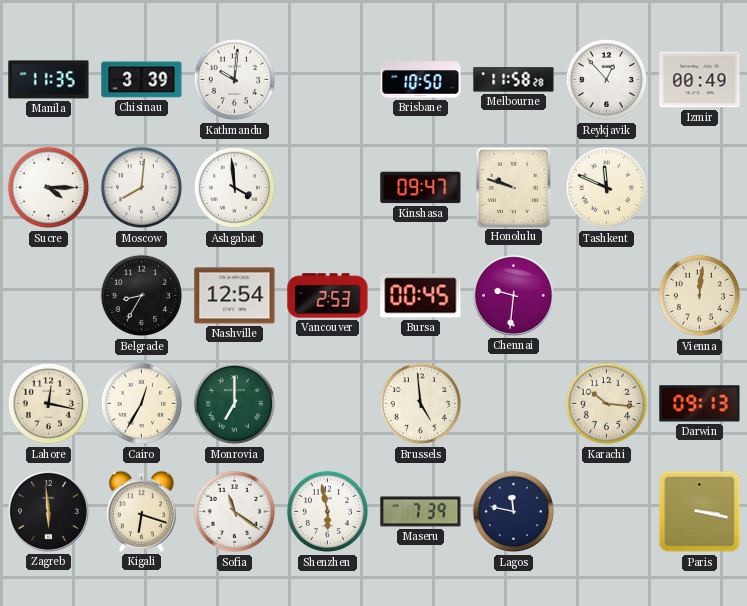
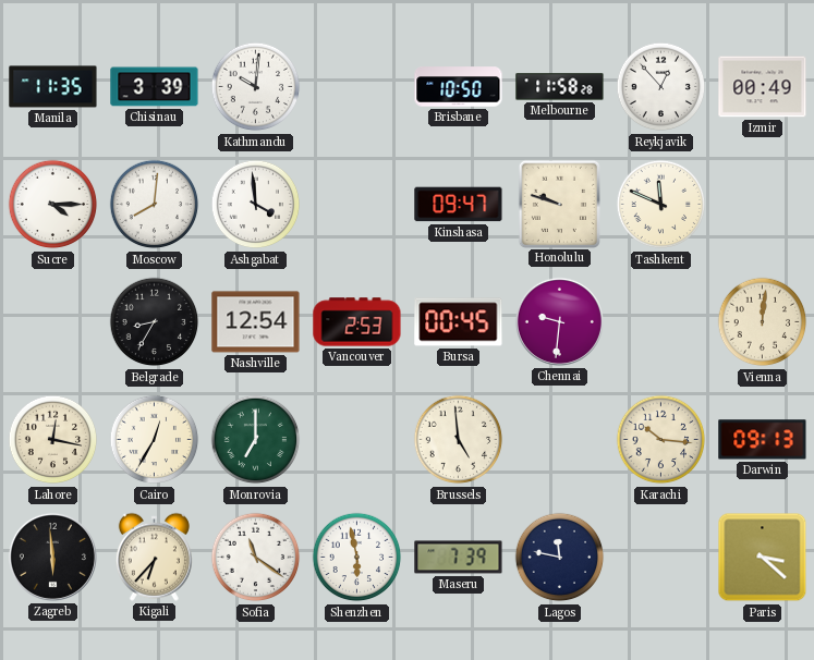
Kigali: 6:18 -> 6:37
Paris: 3:17 -> 3:22
